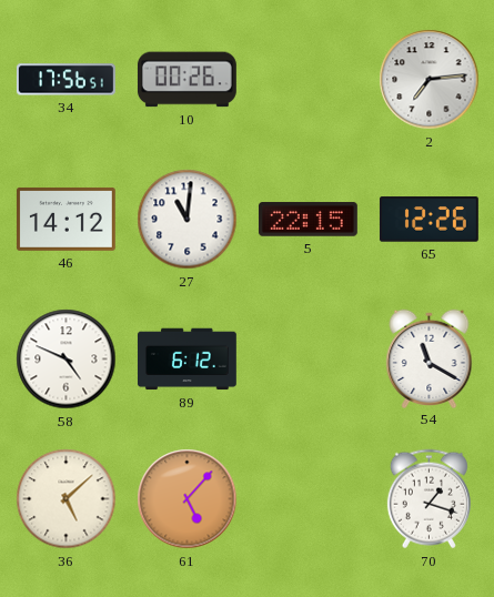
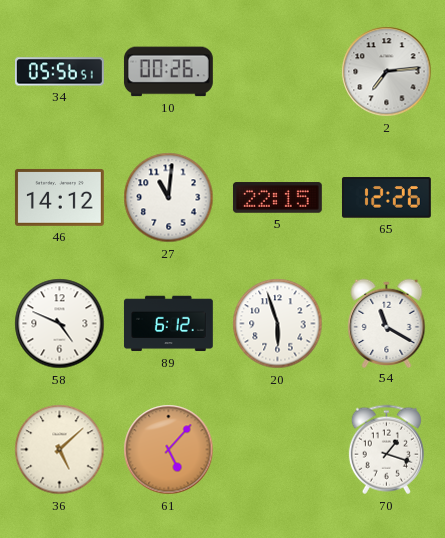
34: 17:56 -> 05:56
20: none -> 5:57
